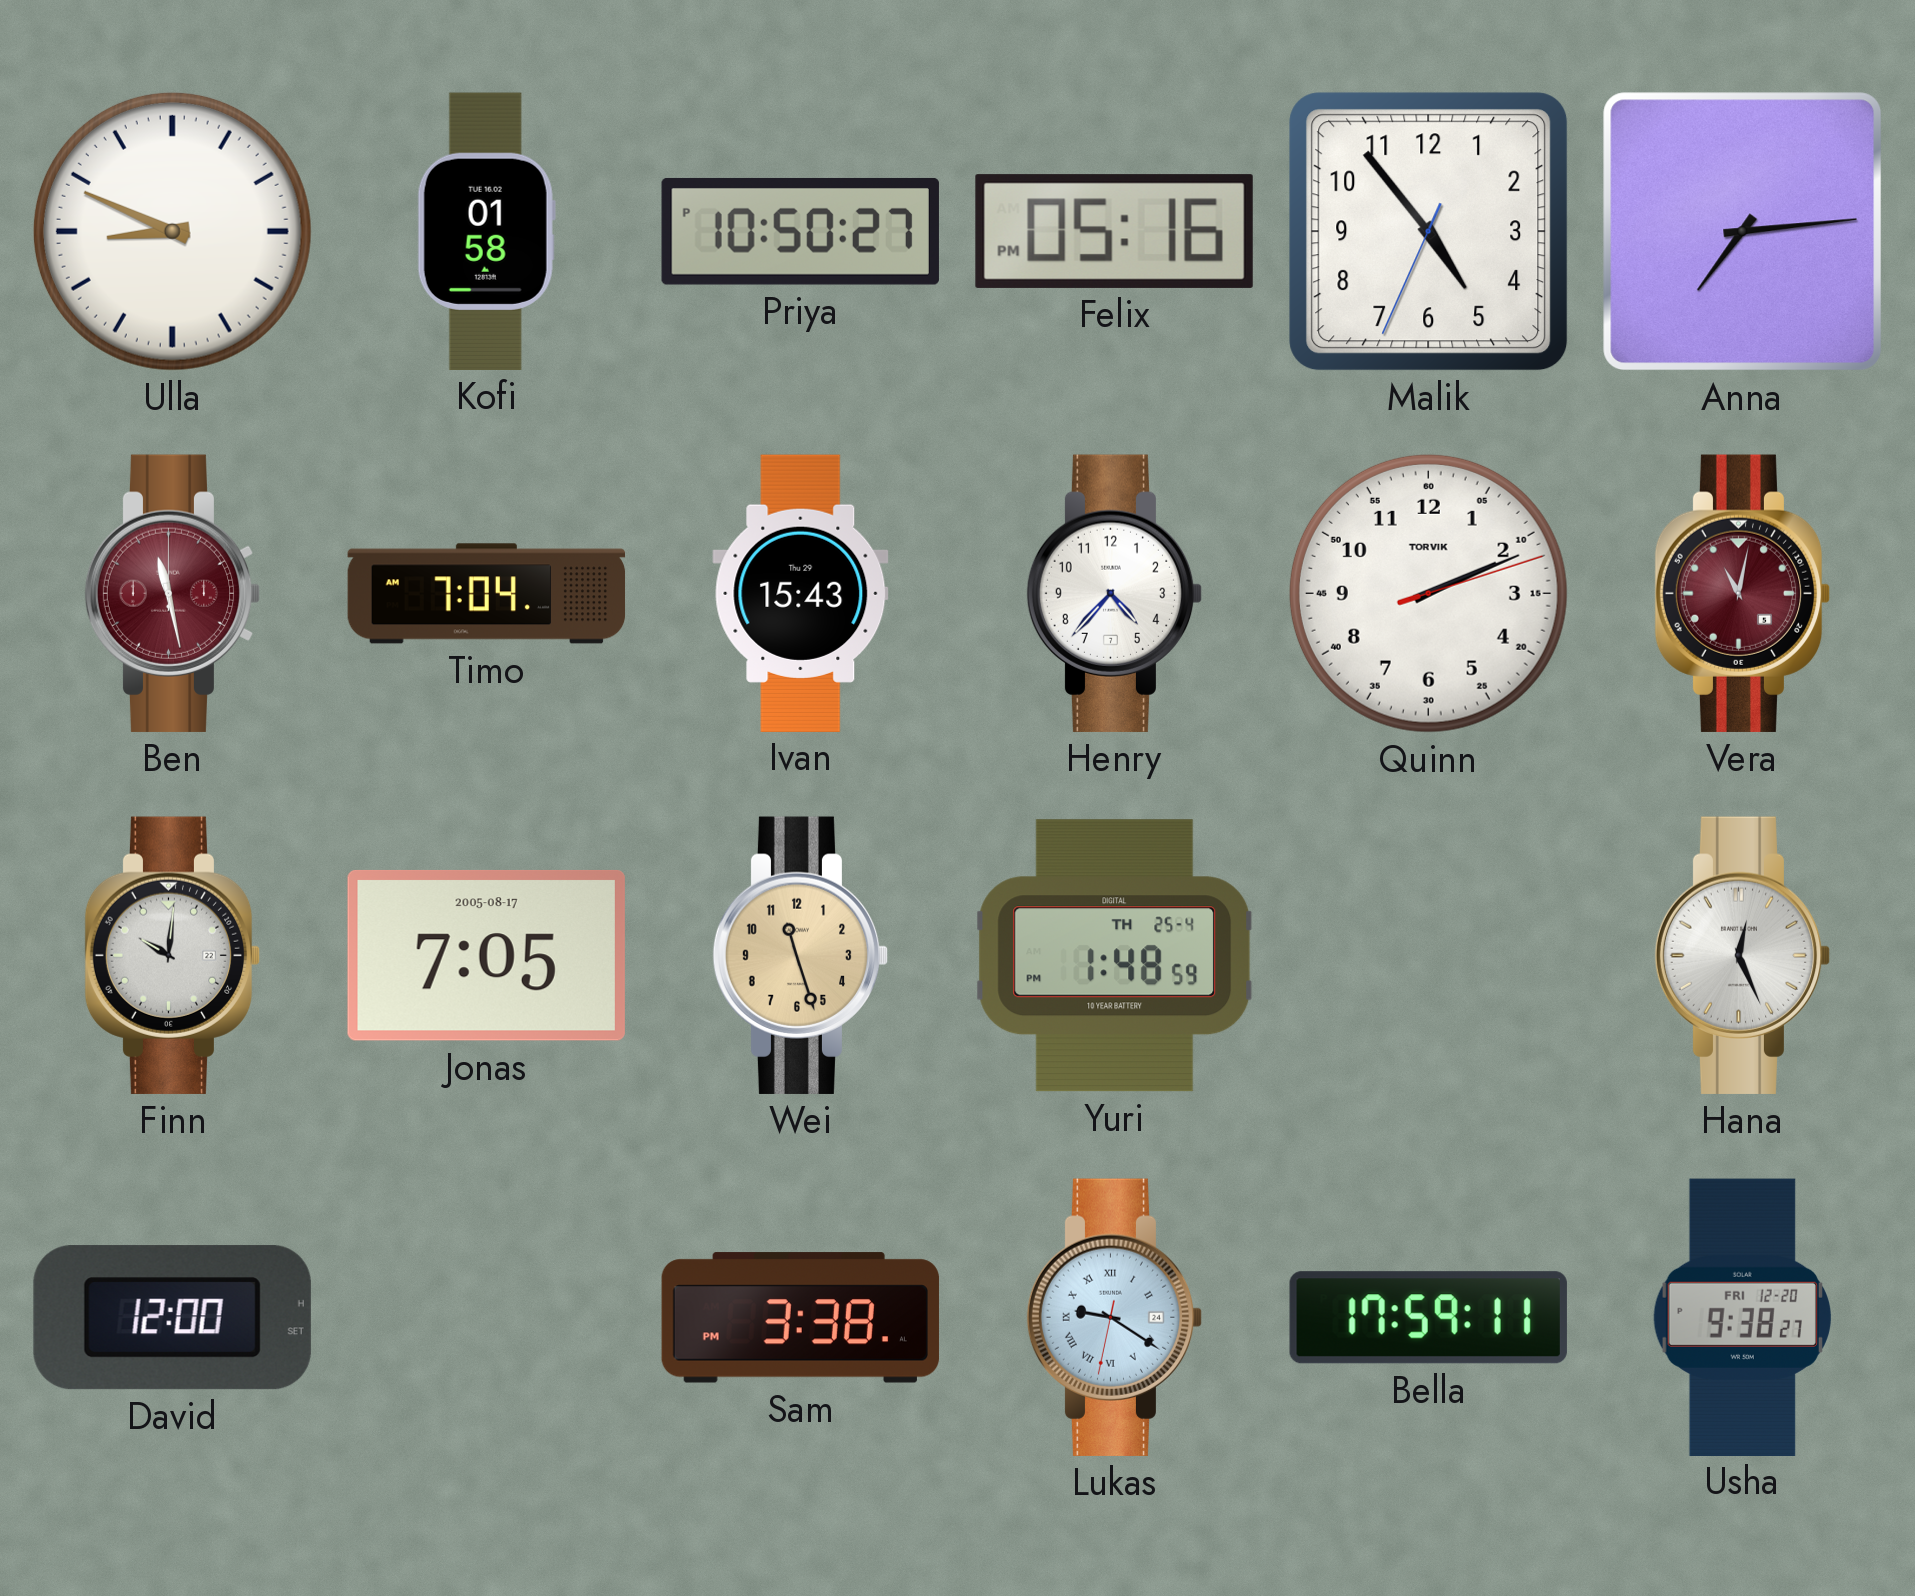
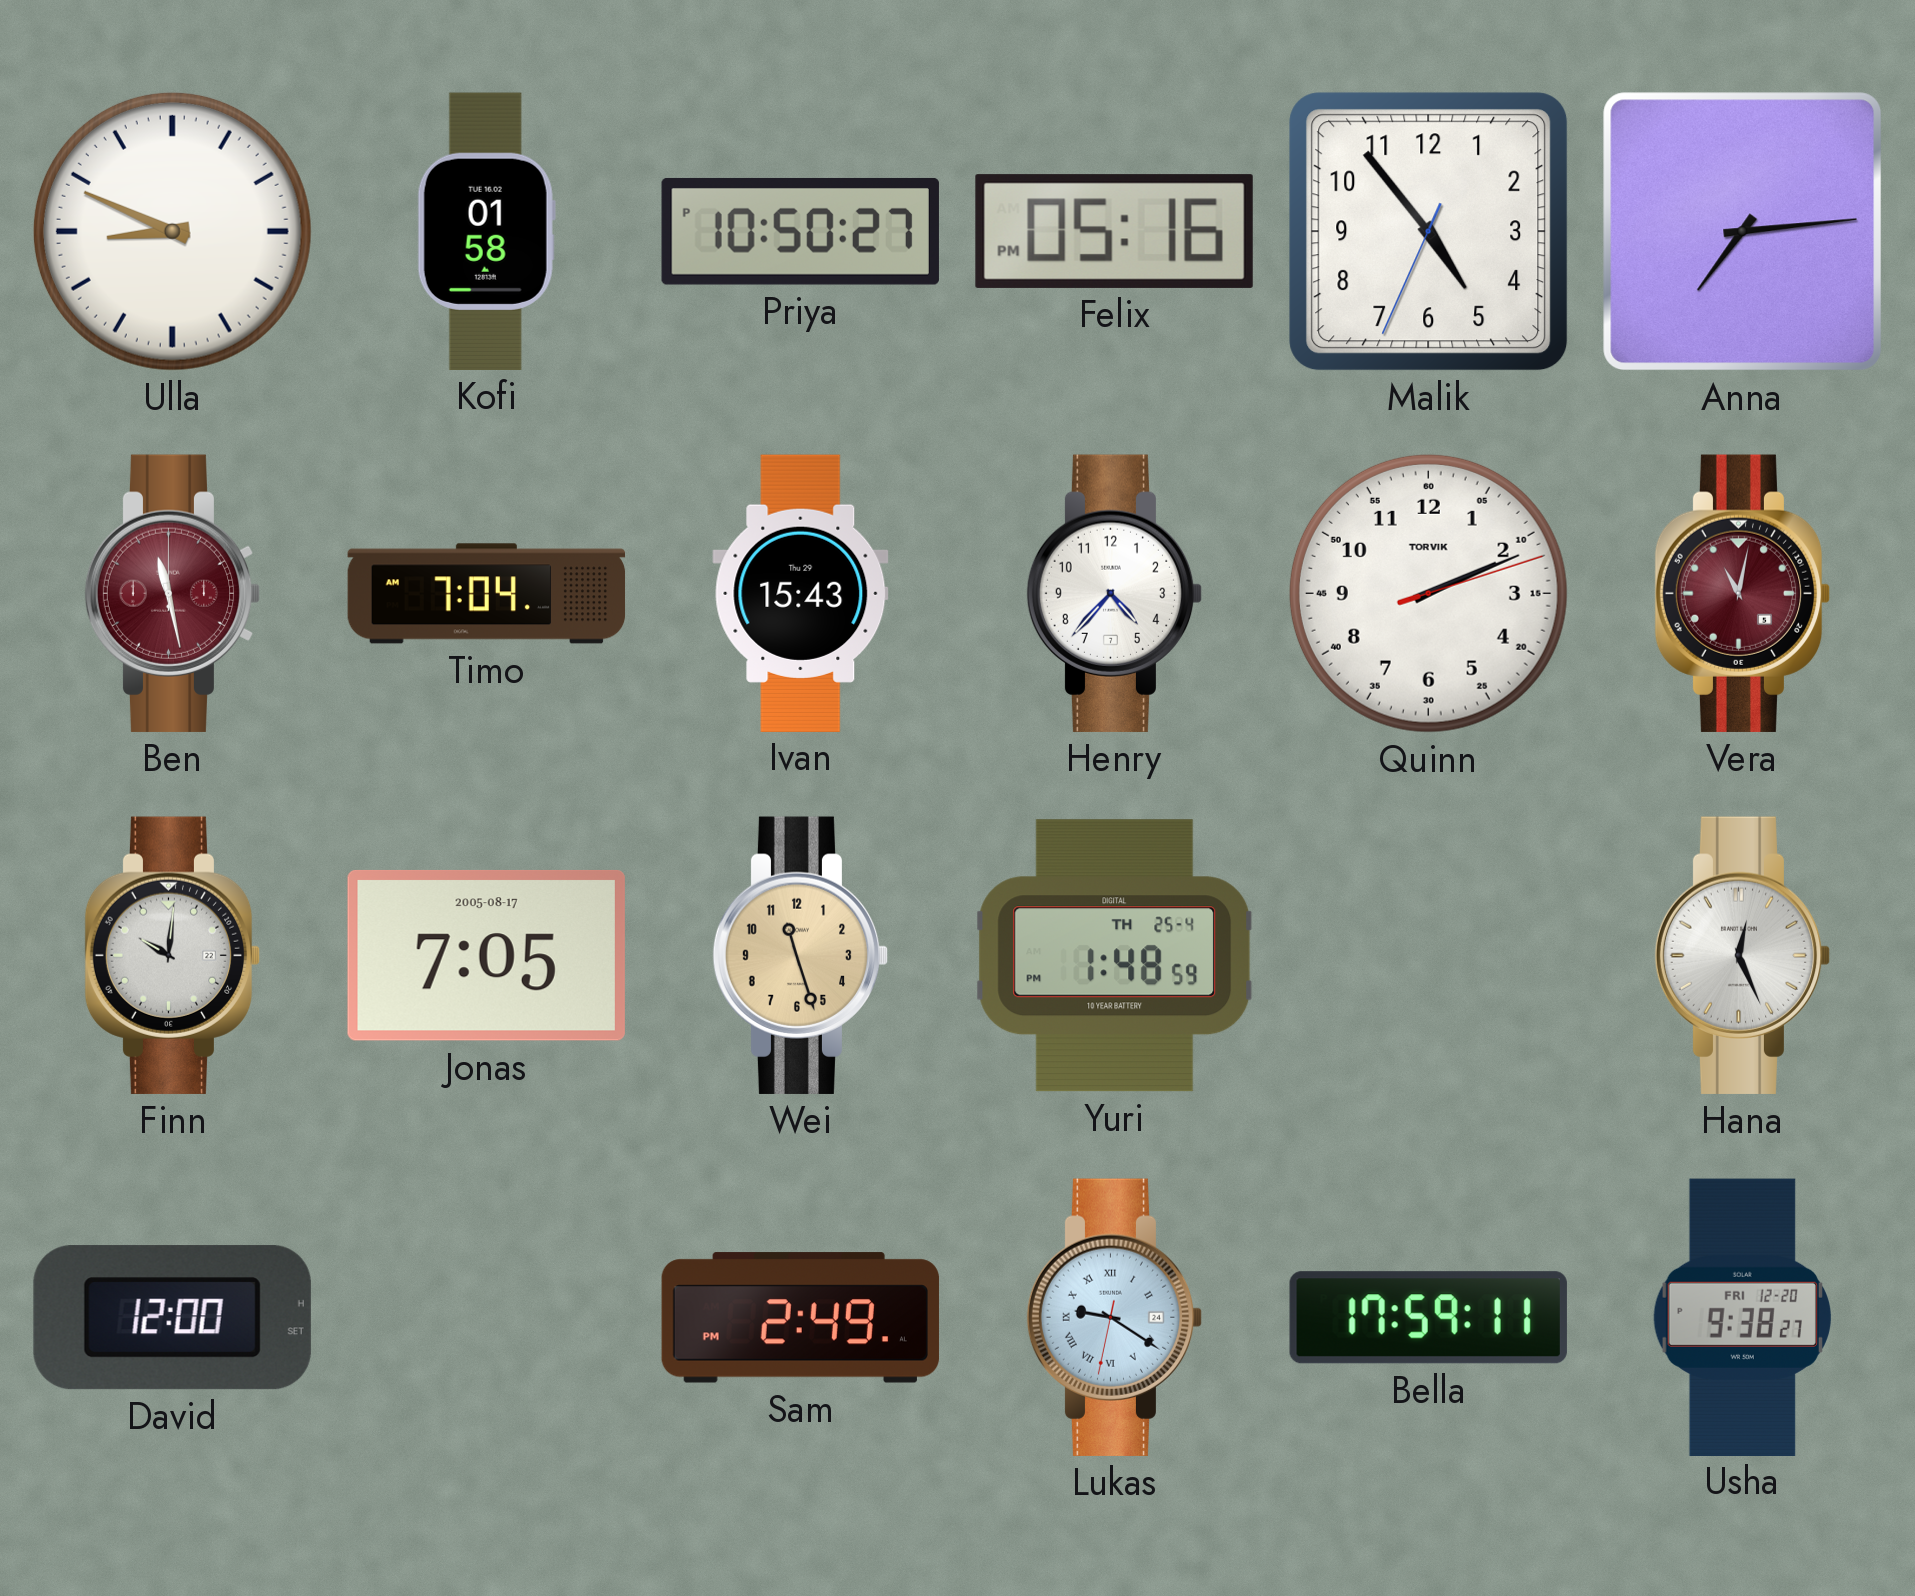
Sam: 3:38 -> 2:49
